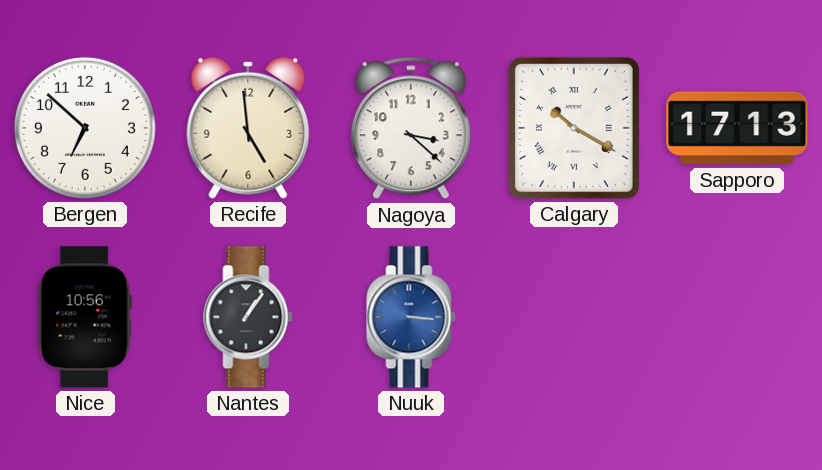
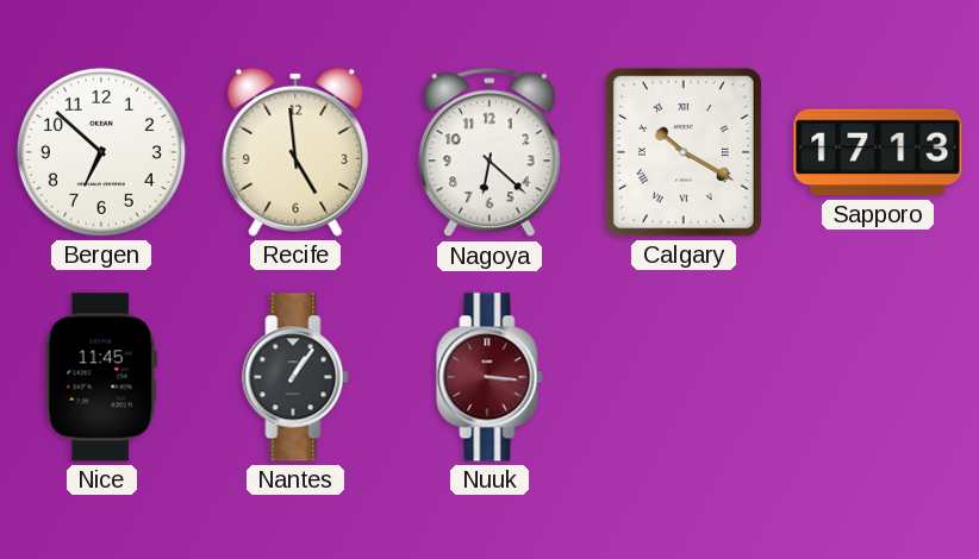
Nagoya: 3:22 -> 6:22
Nice: 10:56 -> 11:45
Nuuk dial: blue -> burgundy
